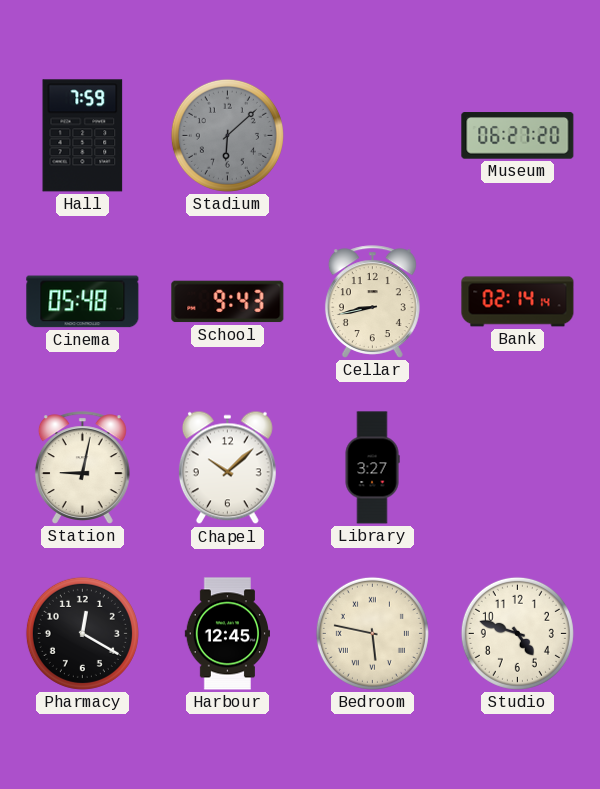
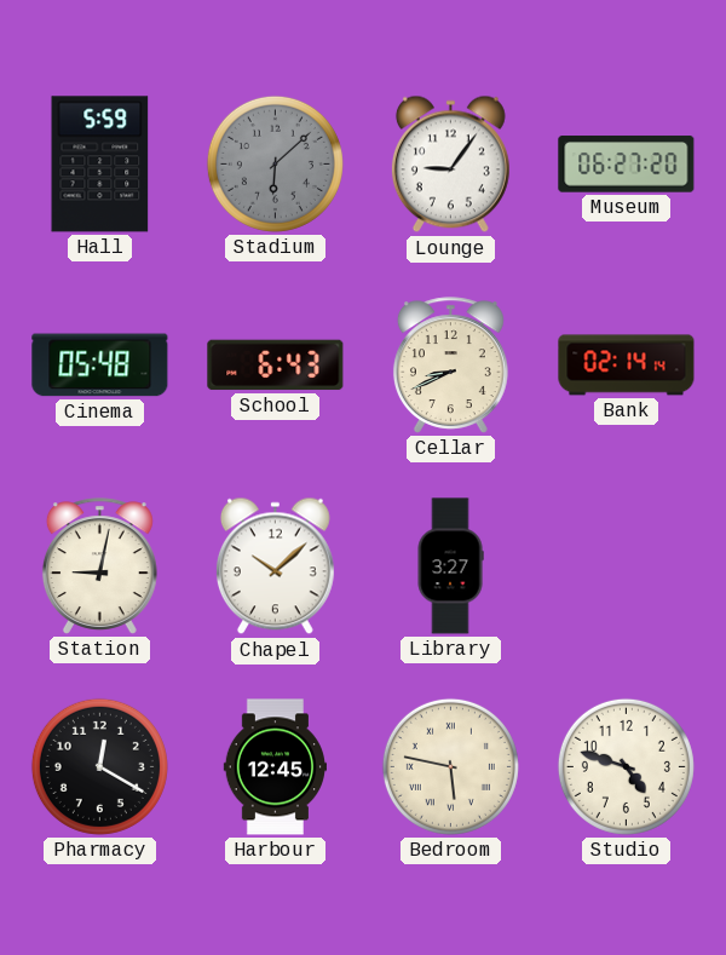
Hall: 7:59 -> 5:59
Lounge: none -> 9:06
School: 9:43 -> 6:43
Cellar: 8:43 -> 8:41
